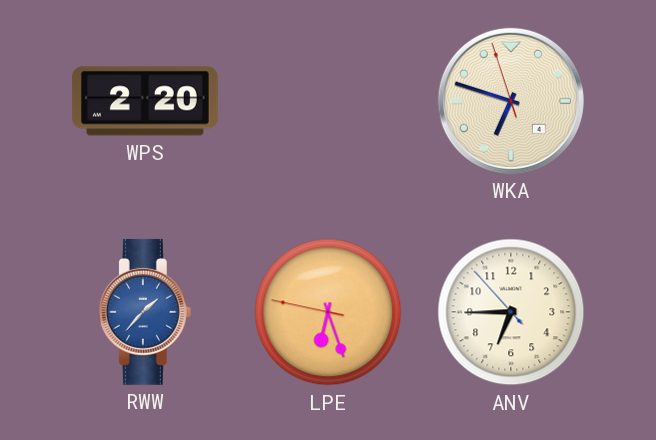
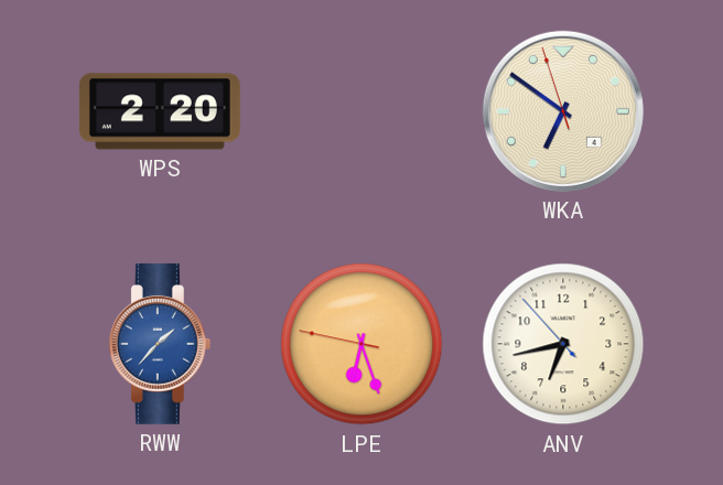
WKA: 6:47 -> 6:50
ANV: 6:44 -> 6:42
